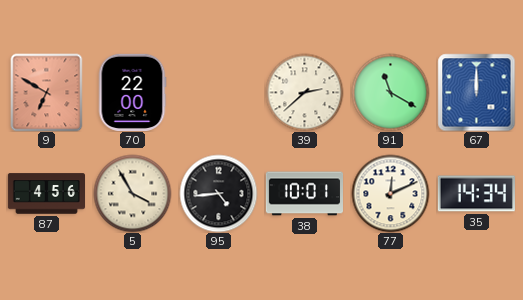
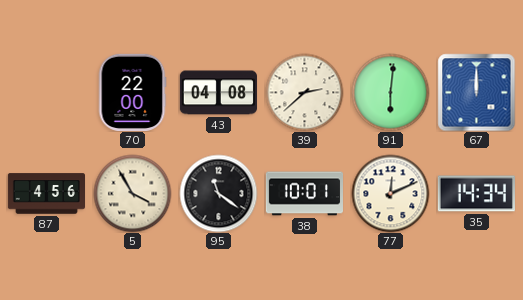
9: 6:50 -> none
43: none -> 04:08
91: 11:20 -> 6:01
95: 4:44 -> 11:21
